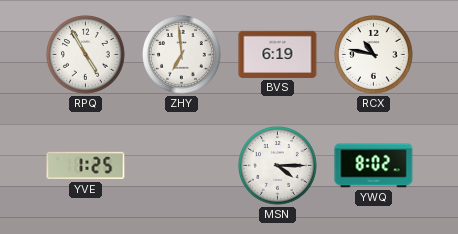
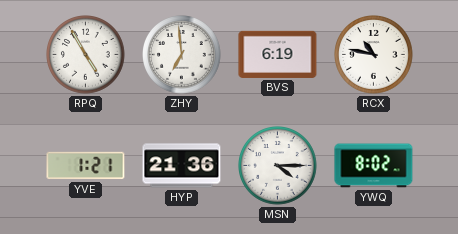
YVE: 1:25 -> 1:21
HYP: none -> 21:36
